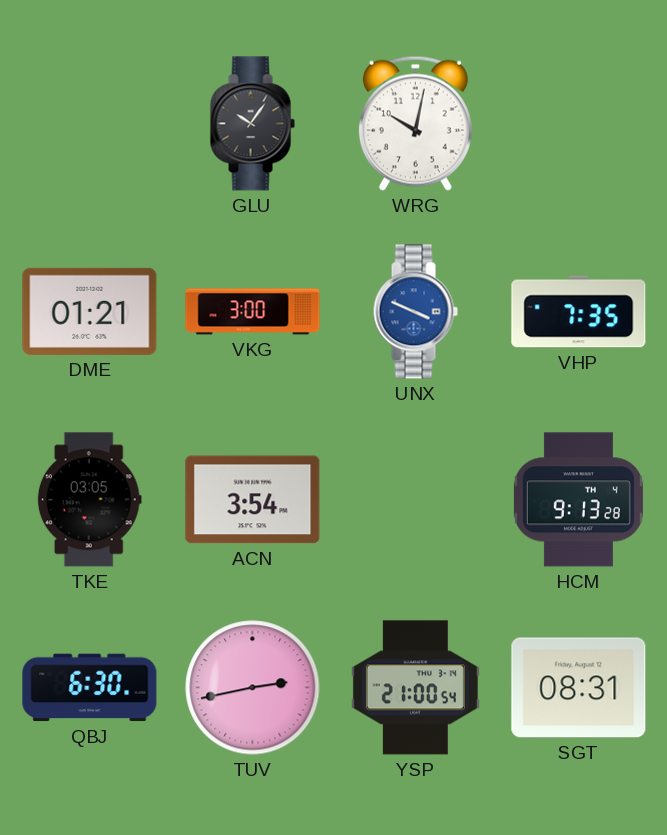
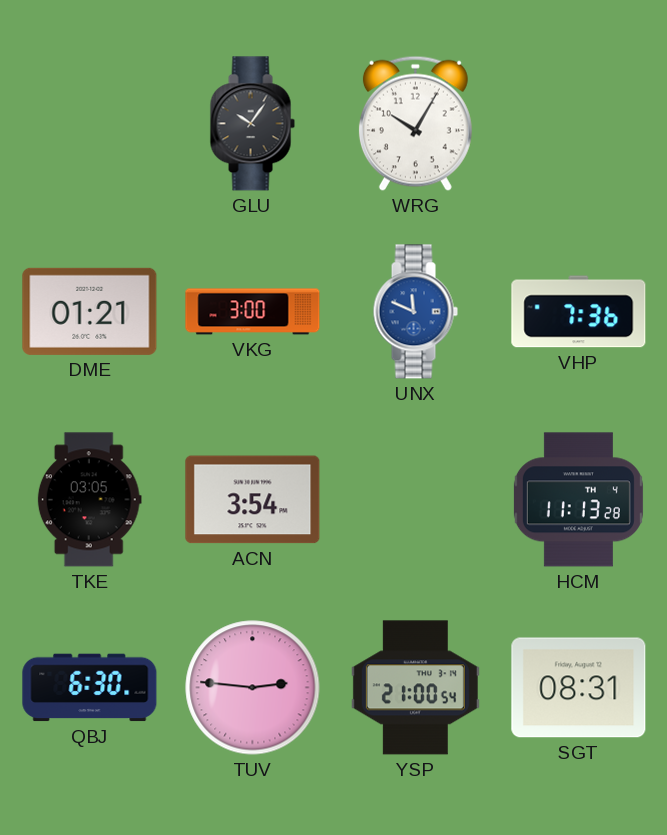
WRG: 10:02 -> 10:05
UNX: 3:49 -> 11:49
VHP: 7:35 -> 7:36
HCM: 9:13 -> 11:13
TUV: 2:43 -> 2:46
